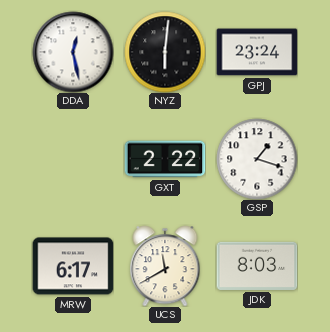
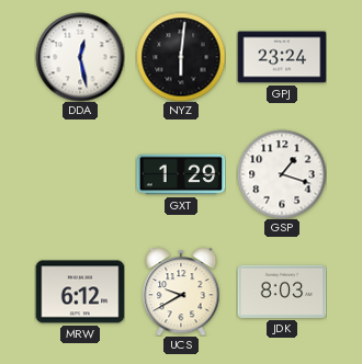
GXT: 2:22 -> 1:29
MRW: 6:17 -> 6:12
UCS: 11:40 -> 9:40
